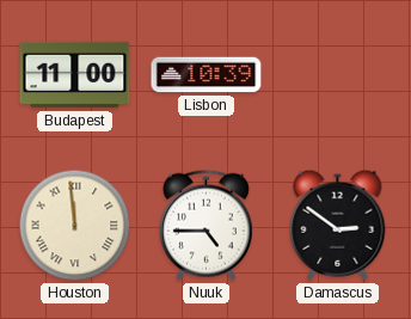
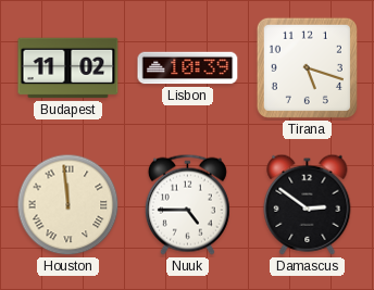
Budapest: 11:00 -> 11:02
Tirana: none -> 5:18
